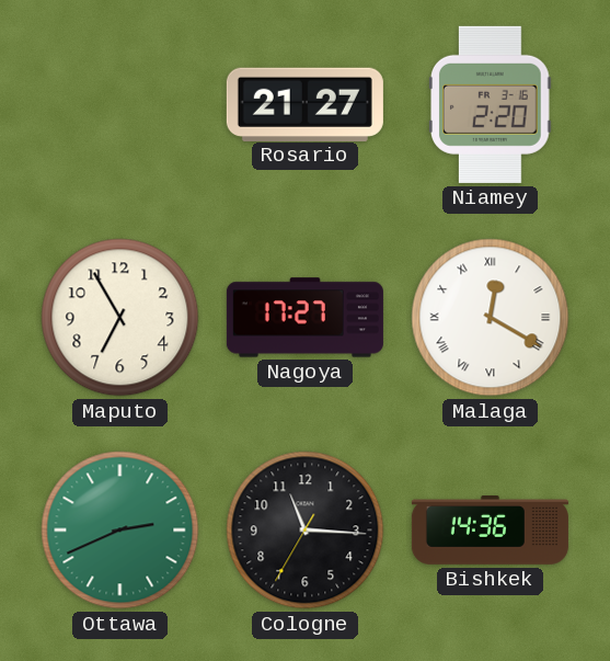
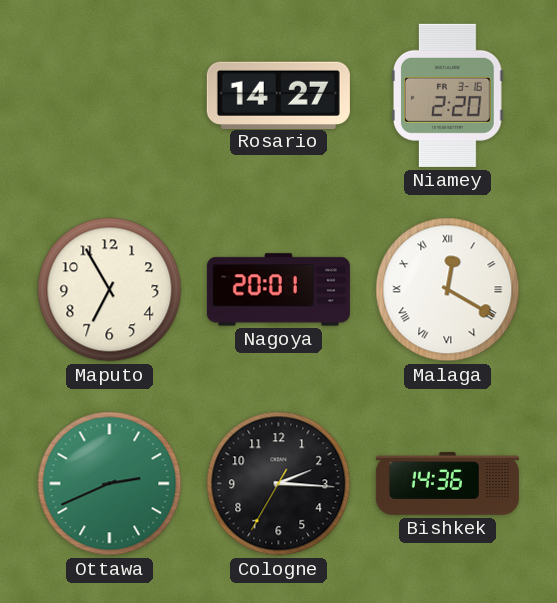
Rosario: 21:27 -> 14:27
Nagoya: 17:27 -> 20:01
Cologne: 11:15 -> 2:15
